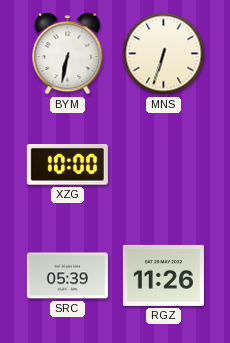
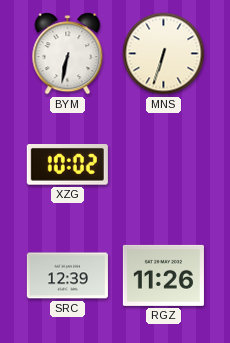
XZG: 10:00 -> 10:02
SRC: 05:39 -> 12:39
